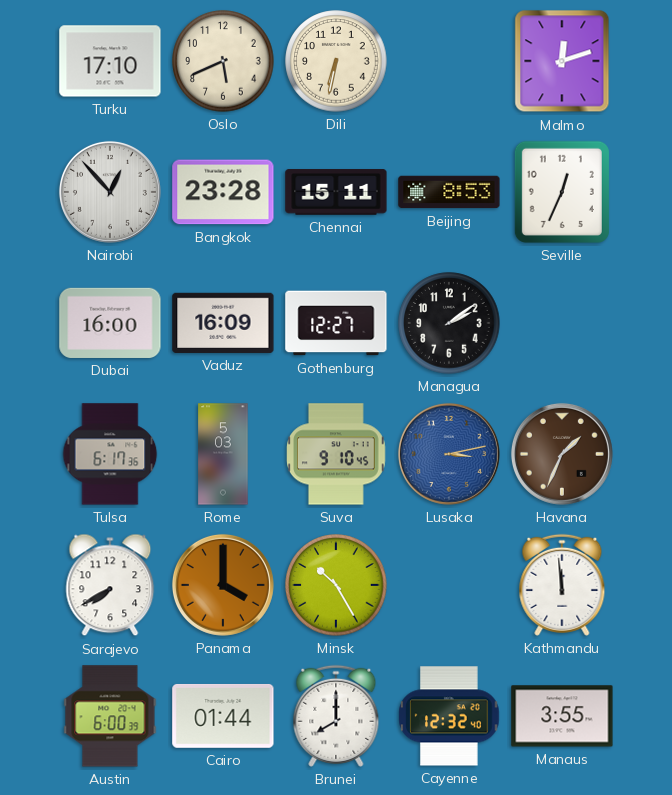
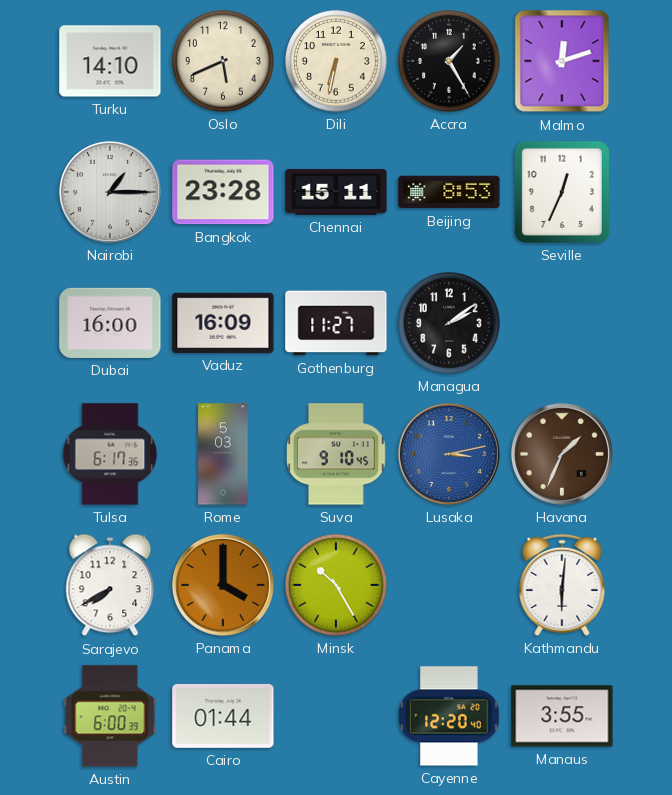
Turku: 17:10 -> 14:10
Accra: none -> 1:25
Nairobi: 12:53 -> 1:15
Gothenburg: 12:27 -> 11:27
Kathmandu: 11:59 -> 6:01
Brunei: 8:00 -> none
Cayenne: 12:32 -> 12:20
